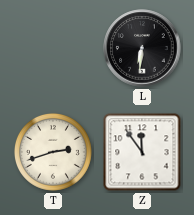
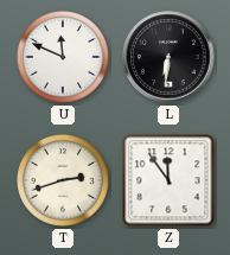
U: none -> 11:49
